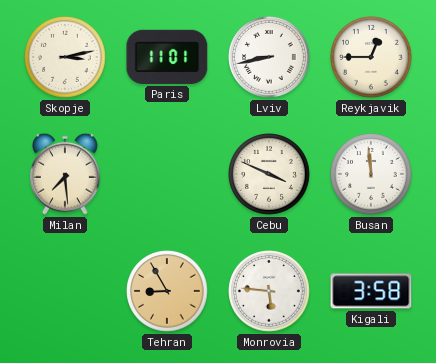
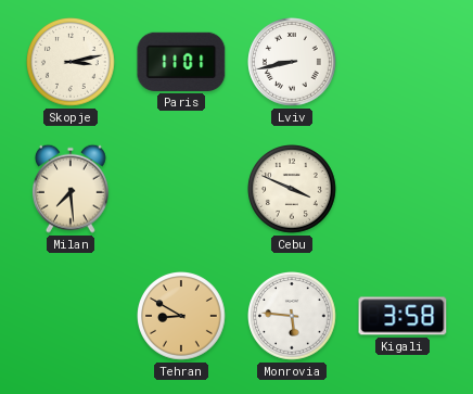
Reykjavik: 12:45 -> none
Busan: 11:59 -> none
Tehran: 8:55 -> 8:50
